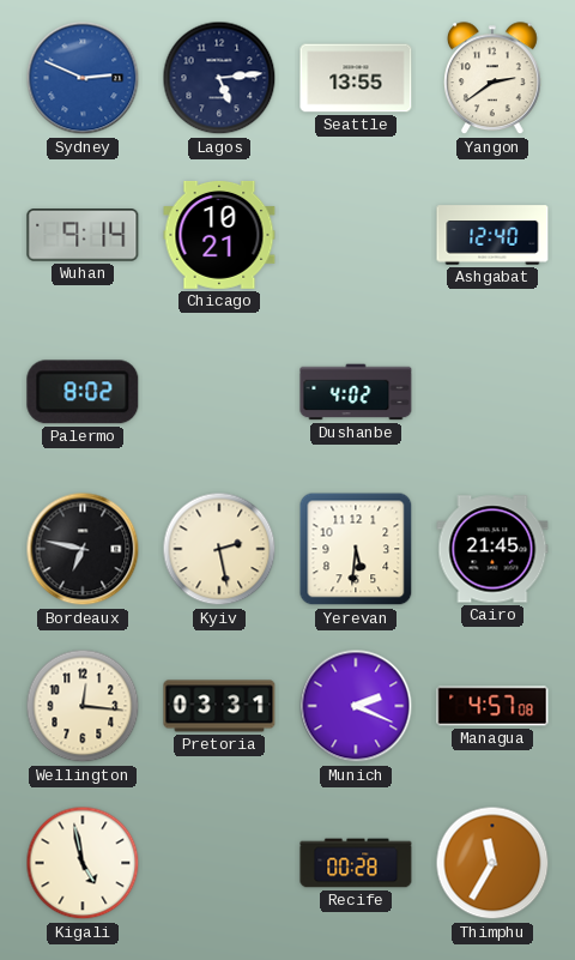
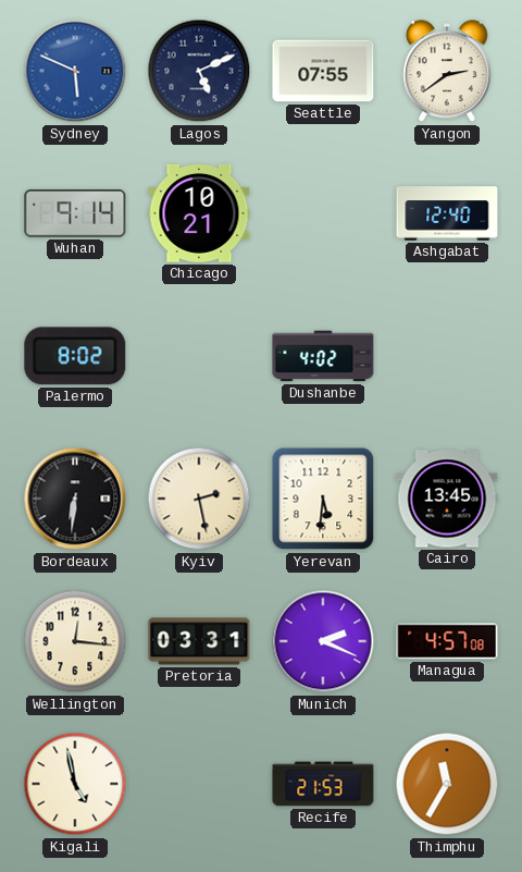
Sydney: 2:49 -> 5:49
Lagos: 5:14 -> 5:11
Seattle: 13:55 -> 07:55
Bordeaux: 6:47 -> 6:31
Cairo: 21:45 -> 13:45
Recife: 00:28 -> 21:53
